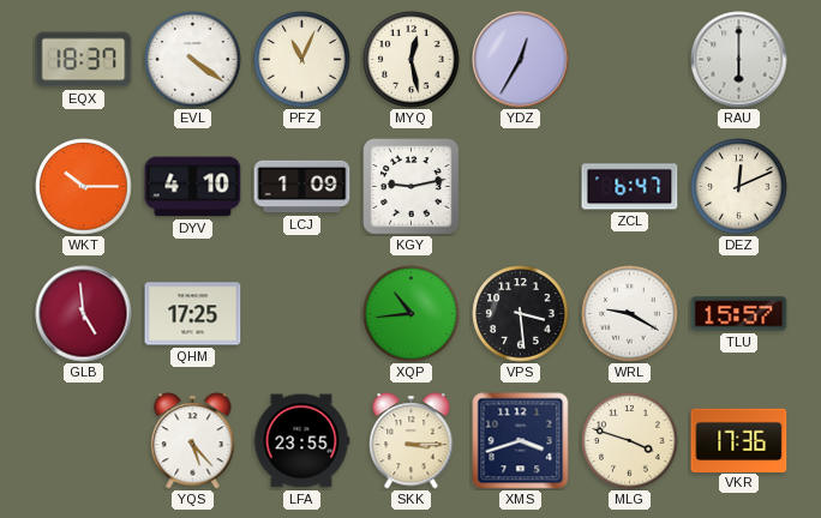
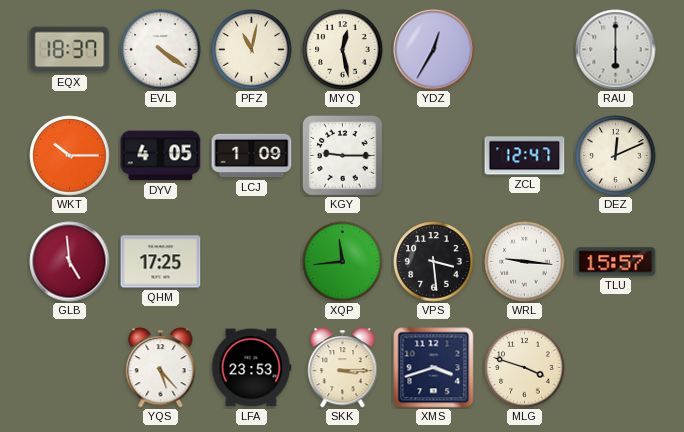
PFZ: 11:04 -> 11:02
DYV: 4:10 -> 4:05
KGY: 9:13 -> 9:15
ZCL: 6:47 -> 12:47
XQP: 10:44 -> 11:44
WRL: 9:20 -> 9:16
LFA: 23:55 -> 23:53
VKR: 17:36 -> none
